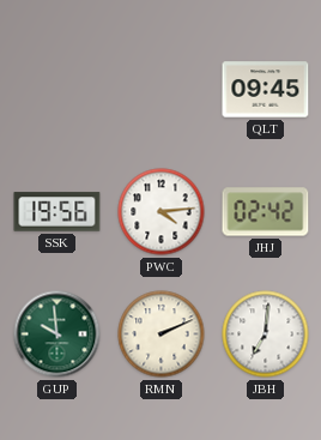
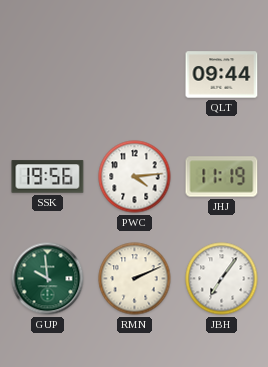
QLT: 09:45 -> 09:44
JHJ: 02:42 -> 11:19
JBH: 7:01 -> 7:06
